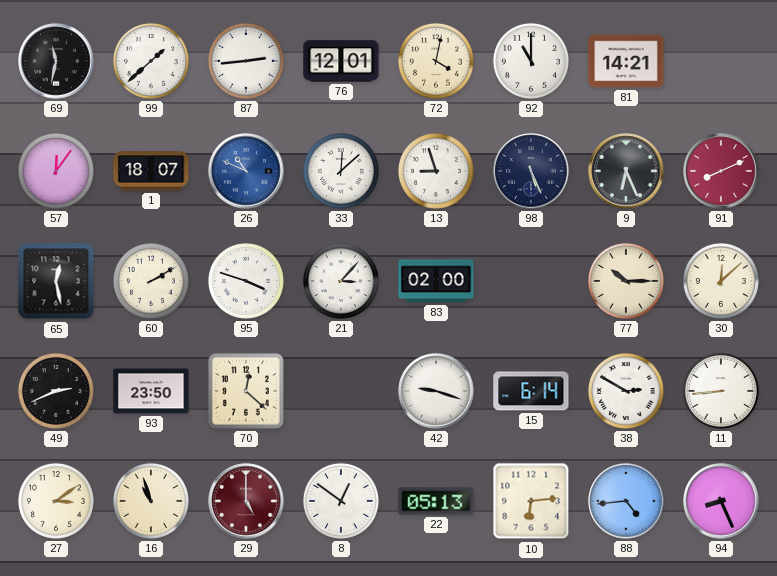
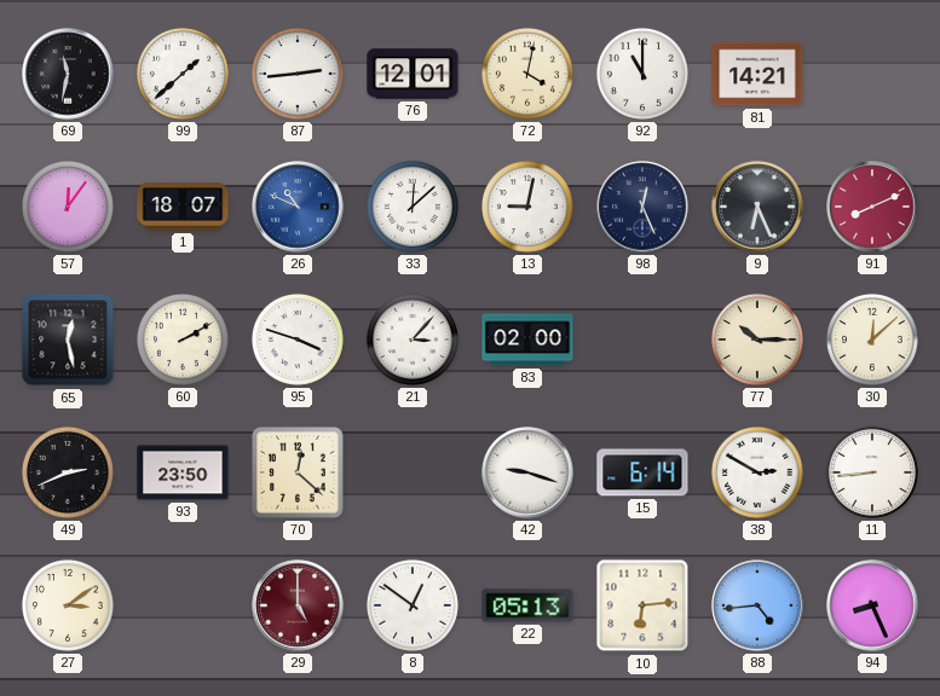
13: 8:57 -> 9:02
98: 5:26 -> 12:26
16: 10:57 -> none
